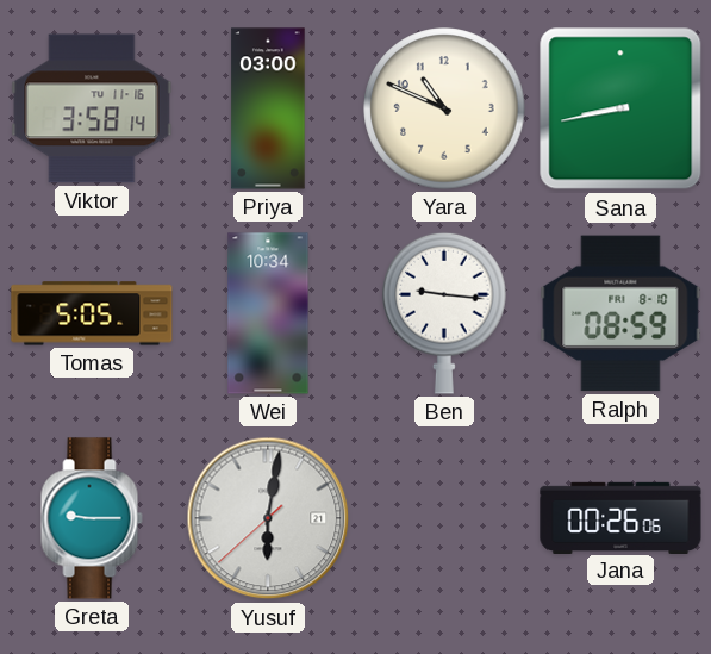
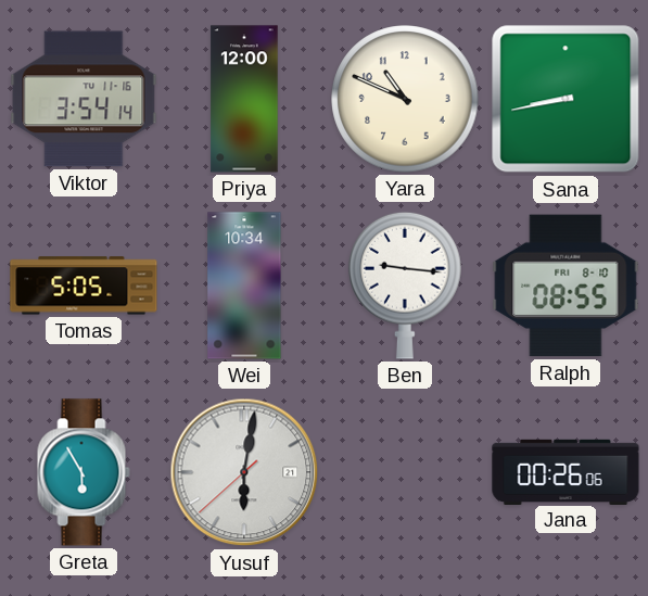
Viktor: 3:58 -> 3:54
Priya: 03:00 -> 12:00
Ralph: 08:59 -> 08:55
Greta: 9:15 -> 5:55
